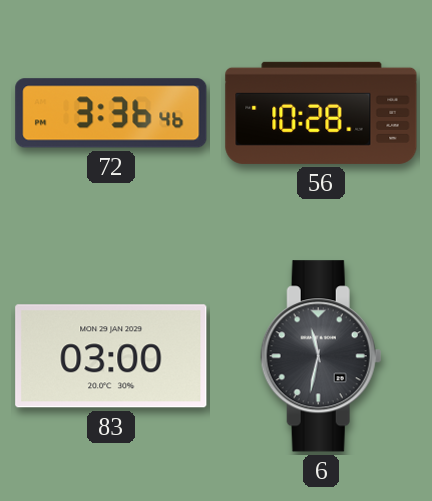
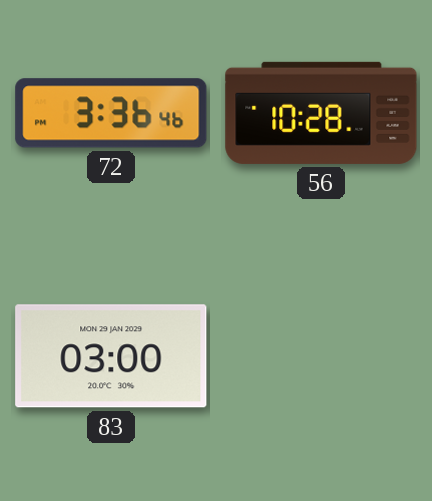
6: 11:32 -> none
